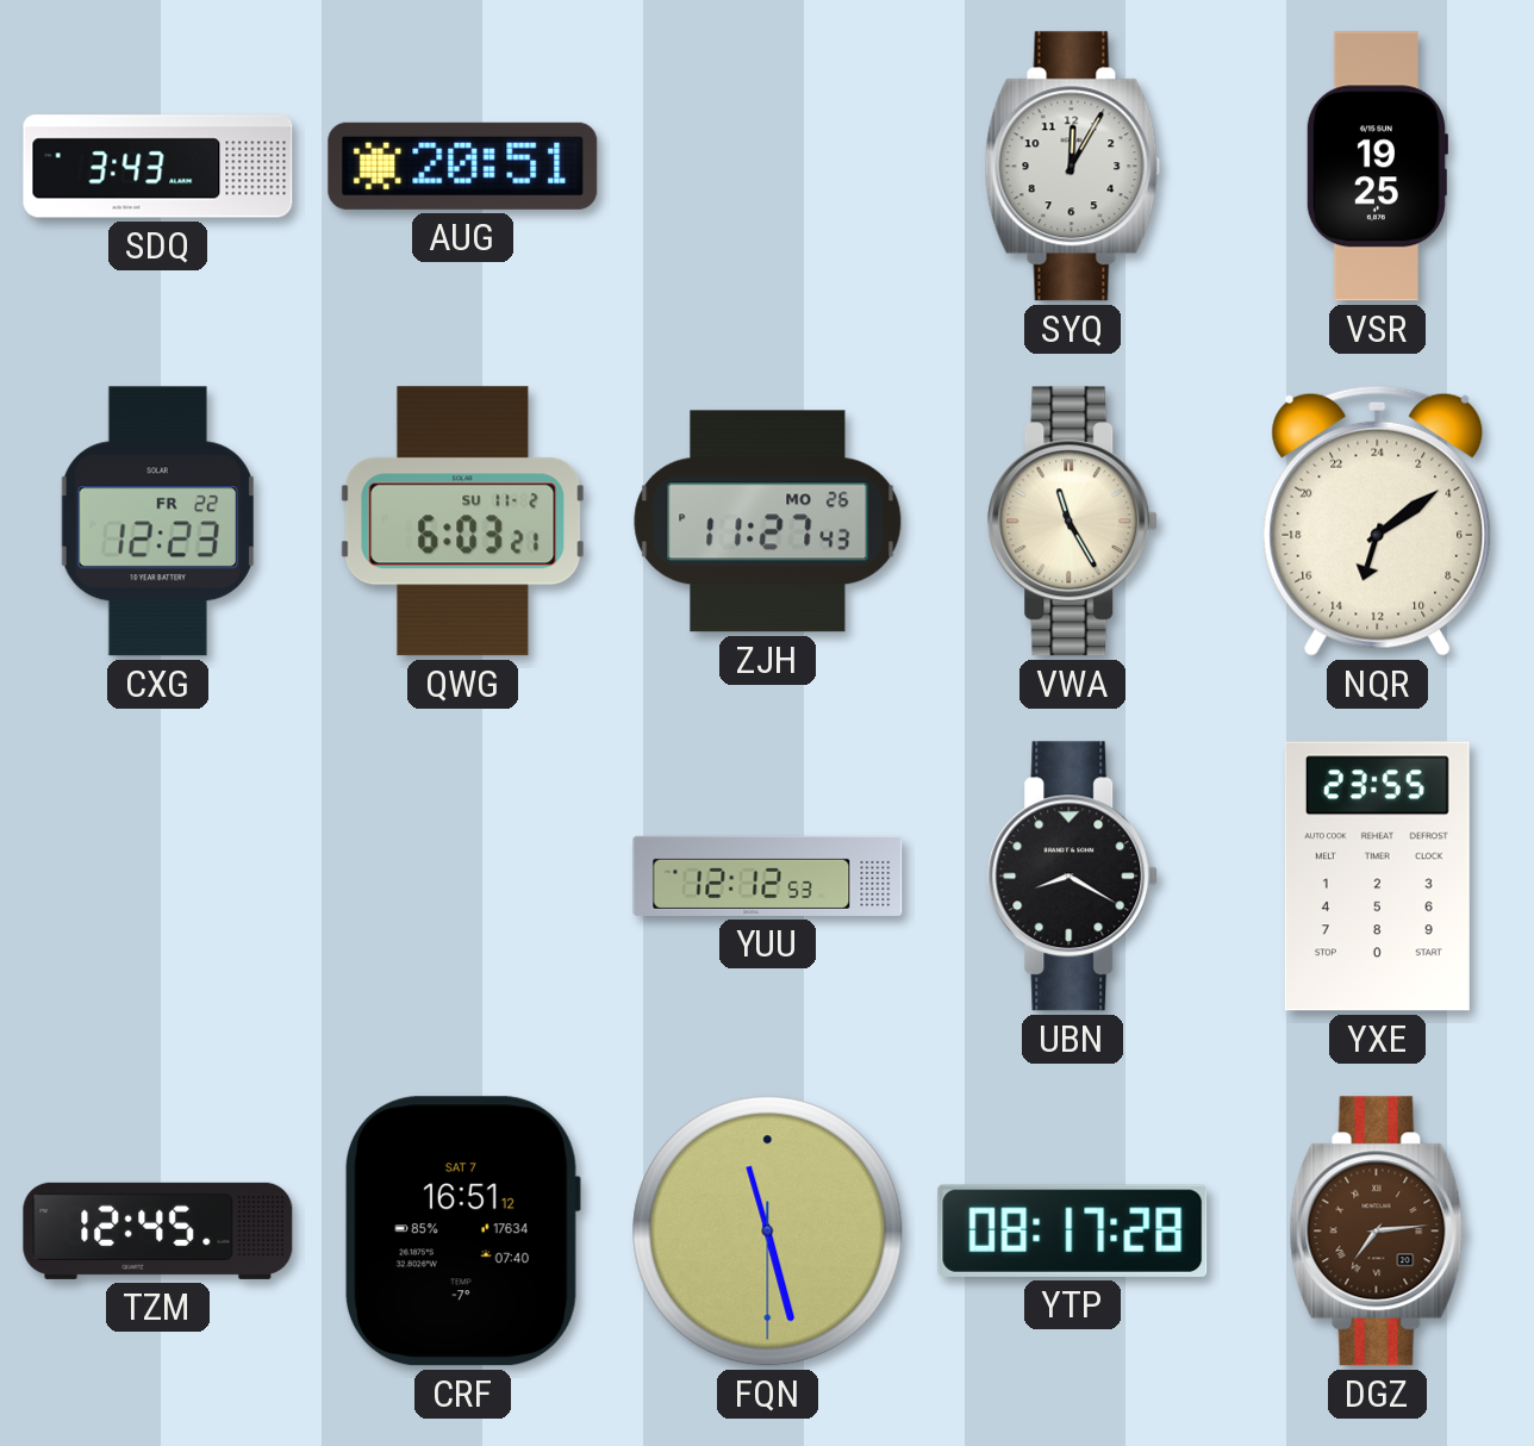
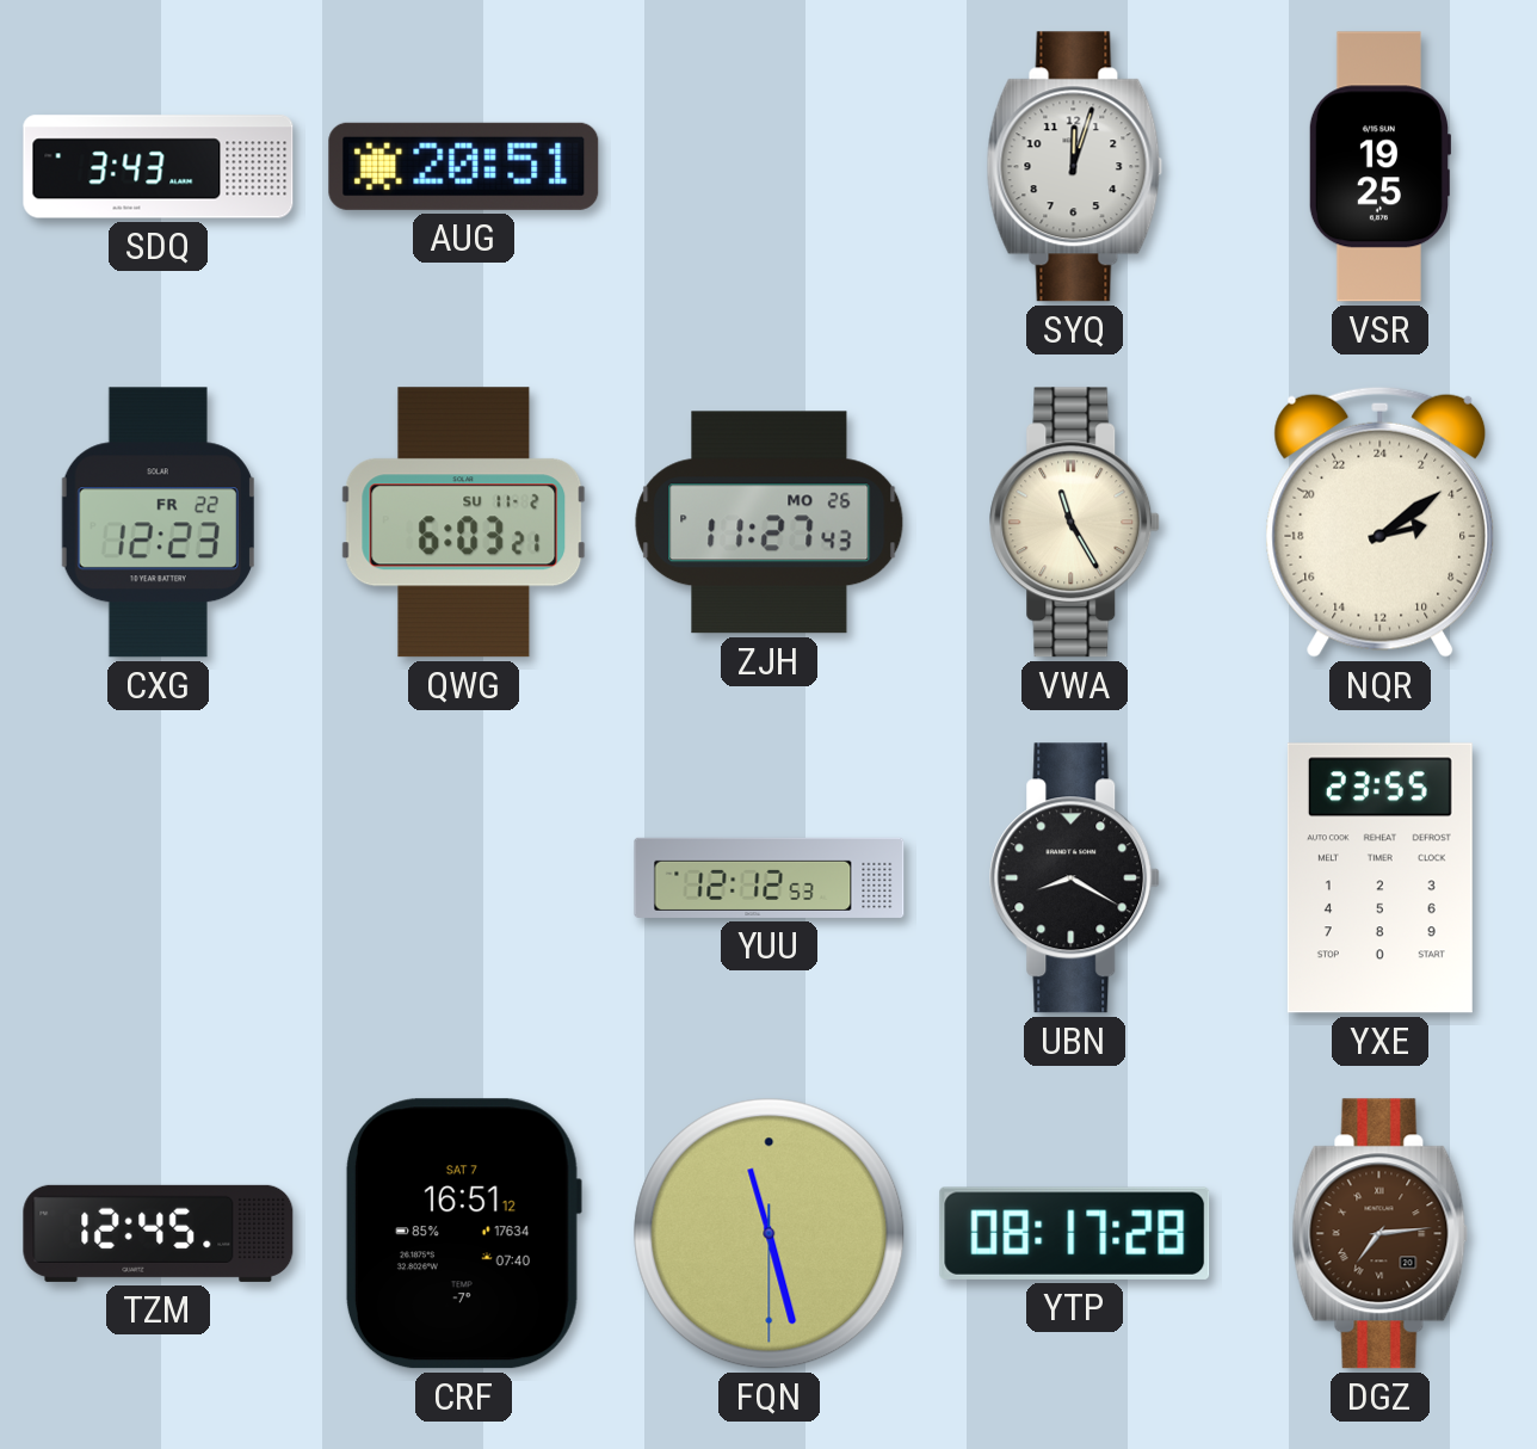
SYQ: 12:05 -> 12:03
NQR: 13:09 -> 5:09
